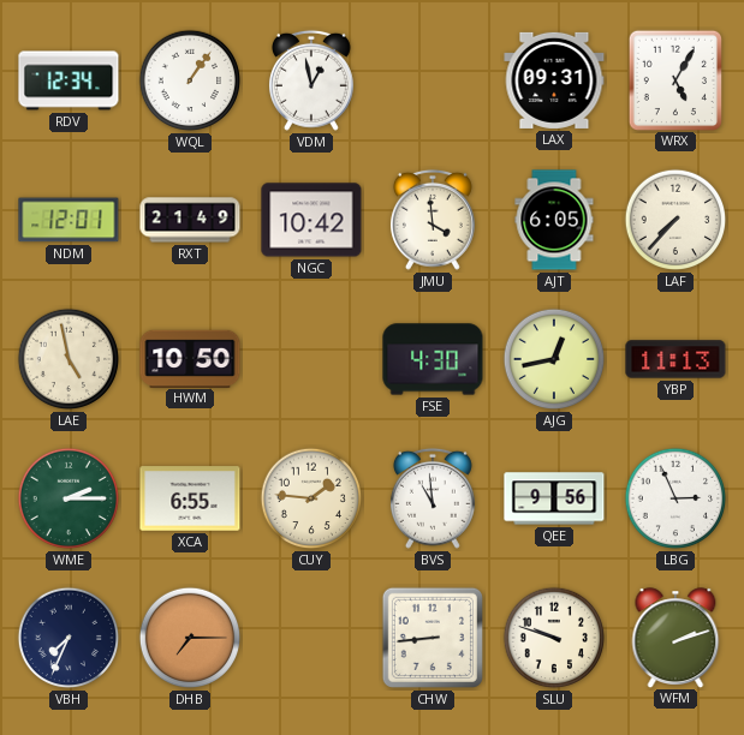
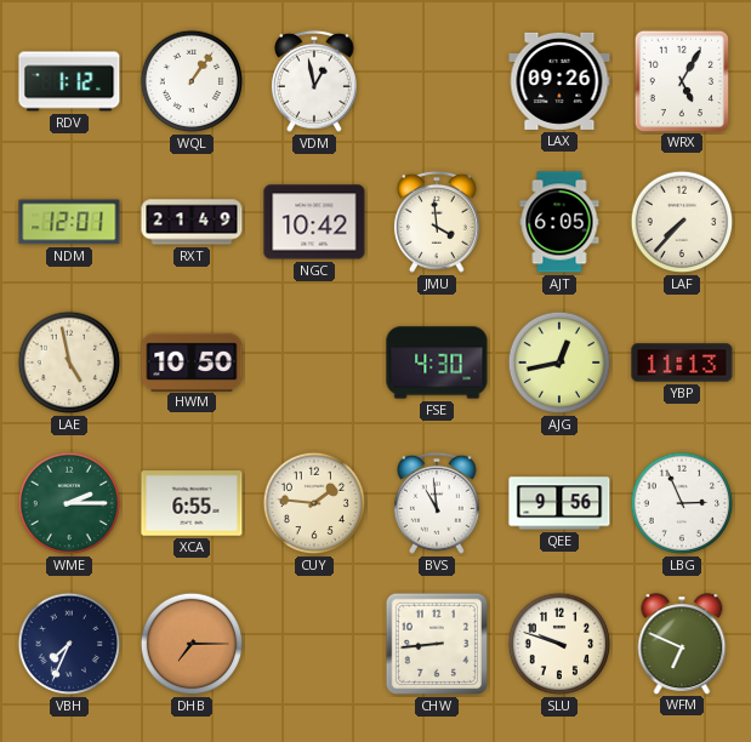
RDV: 12:34 -> 1:12
LAX: 09:31 -> 09:26
WFM: 2:12 -> 6:49
